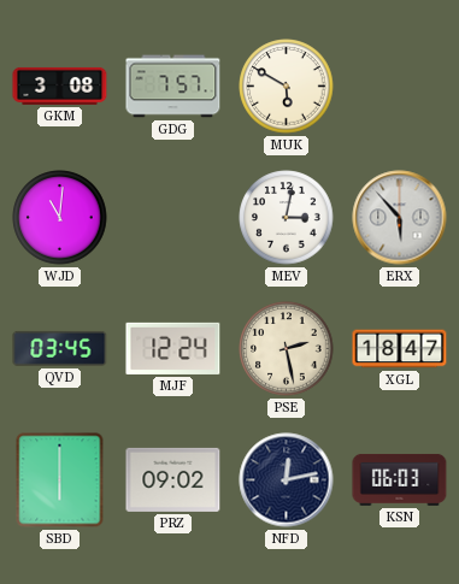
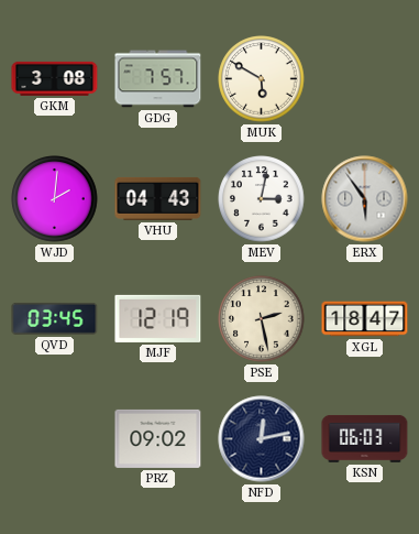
WJD: 11:01 -> 2:01
VHU: none -> 04:43
ERX: 5:53 -> 5:54
MJF: 12:24 -> 12:19
SBD: 6:00 -> none
